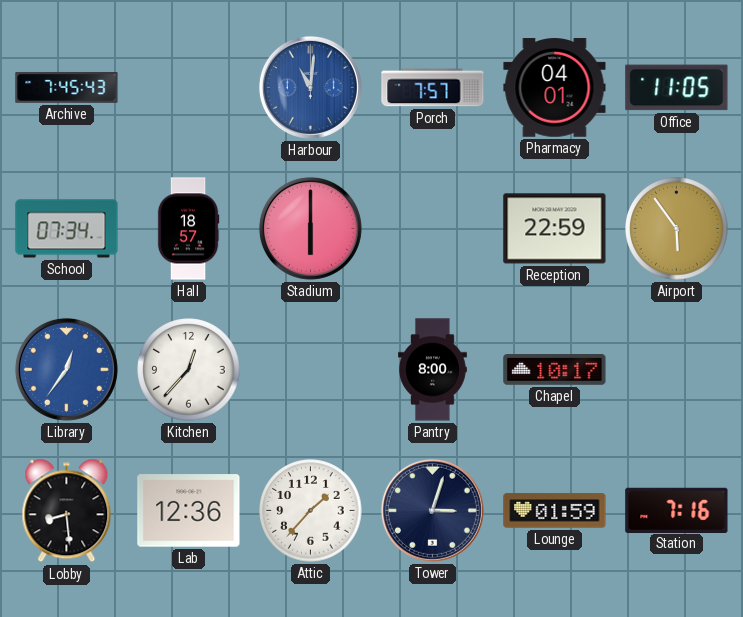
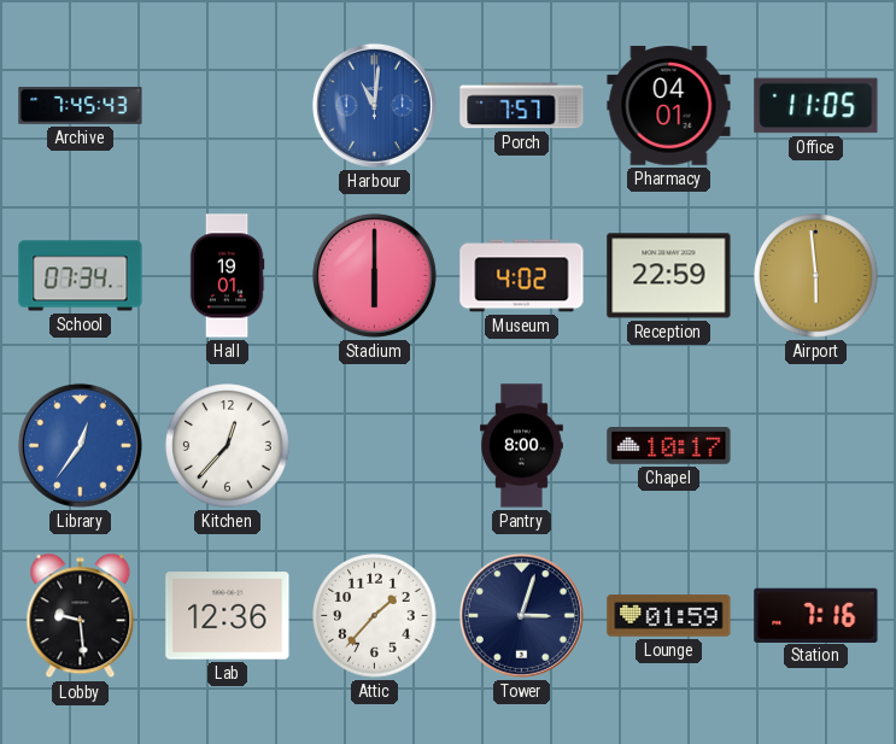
Hall: 18:57 -> 19:01
Museum: none -> 4:02
Airport: 5:54 -> 5:59
Lobby: 8:29 -> 9:29
